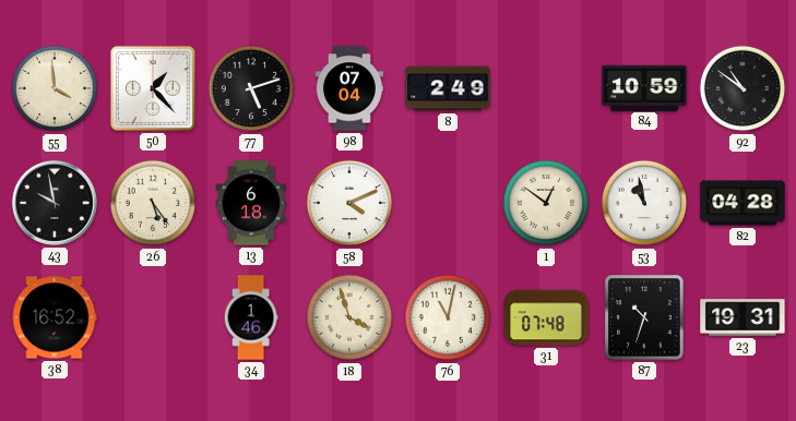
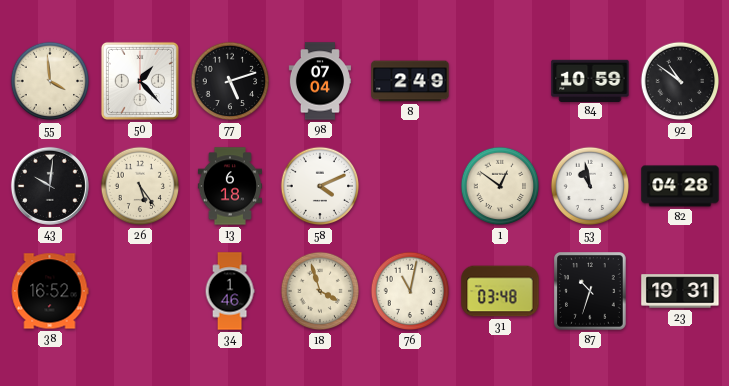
43: 9:58 -> 10:01
31: 07:48 -> 03:48
